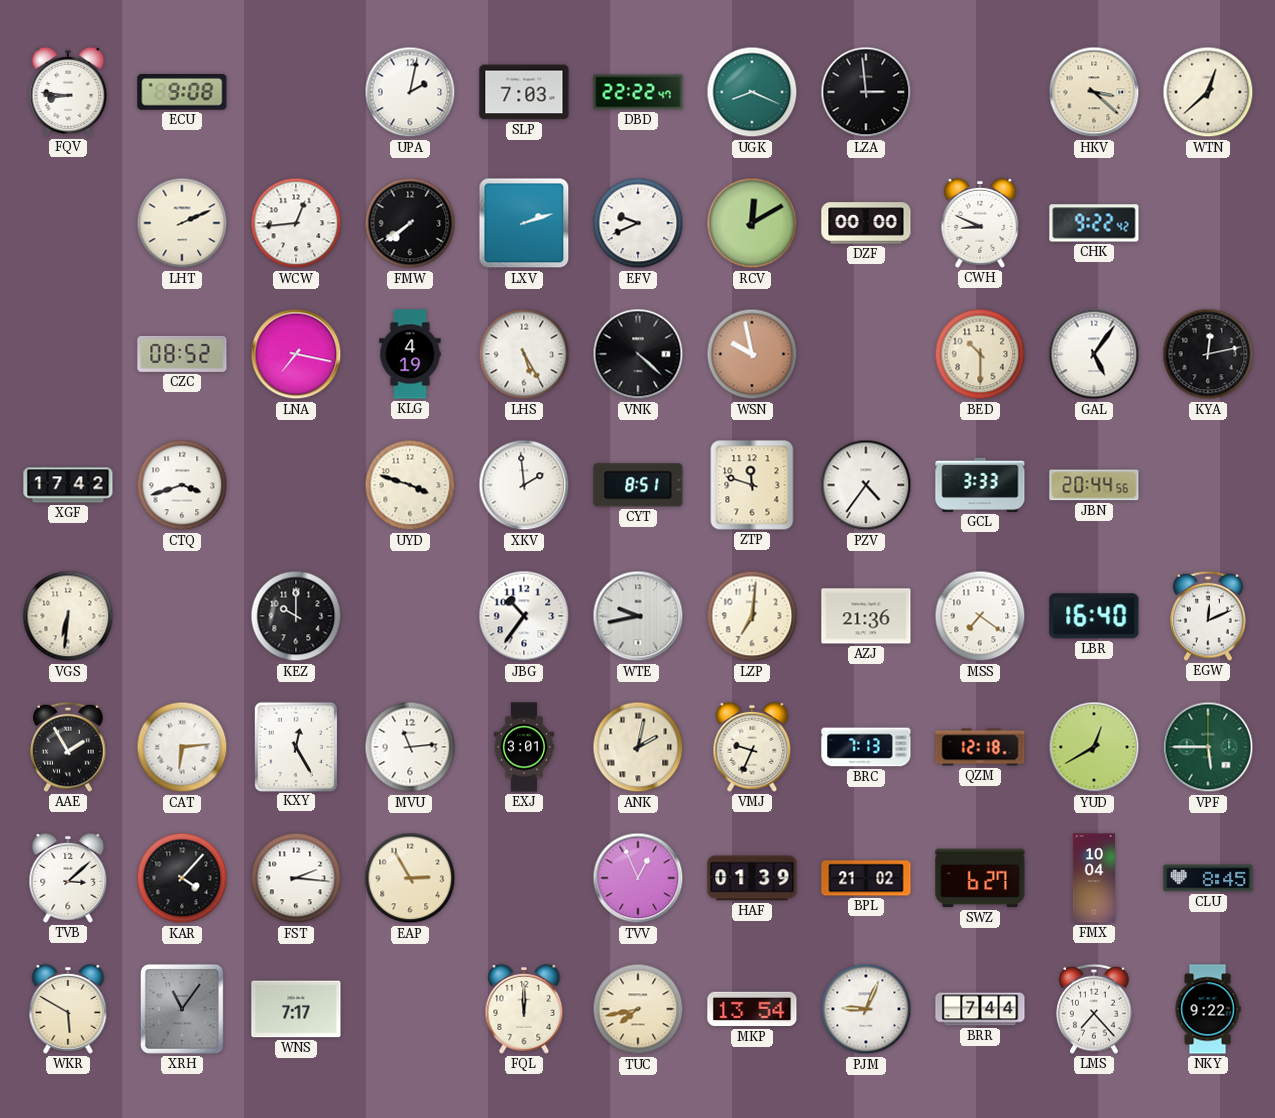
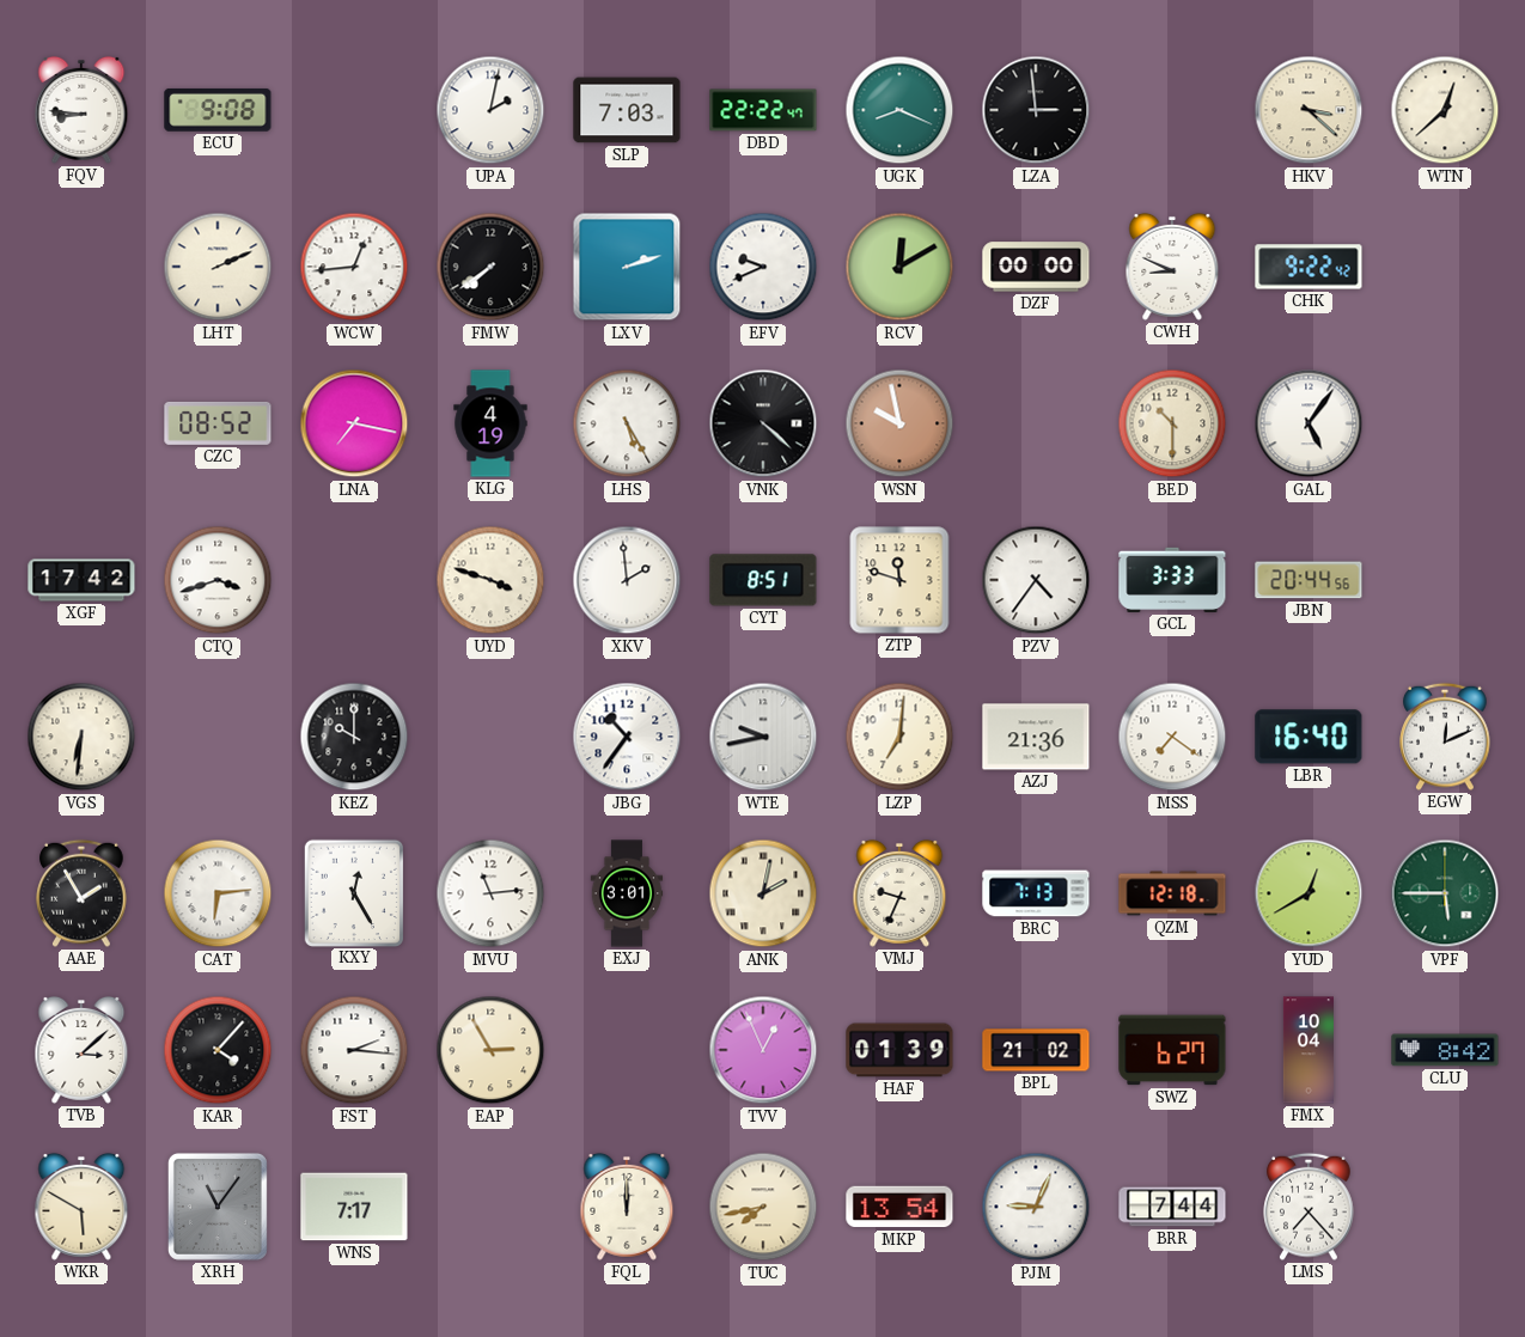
KYA: 12:13 -> none
CLU: 8:45 -> 8:42
NKY: 9:22 -> none
